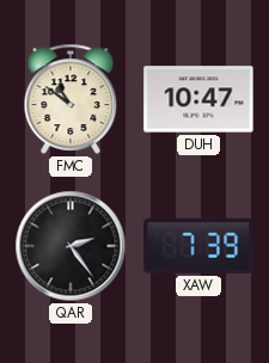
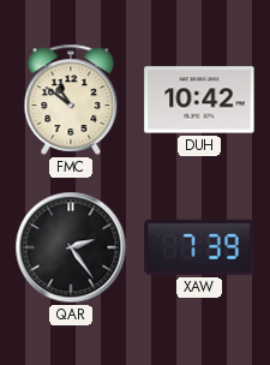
DUH: 10:47 -> 10:42
